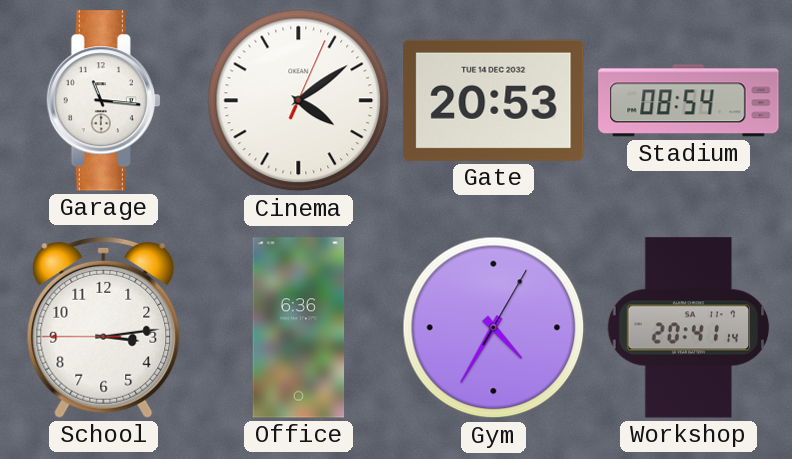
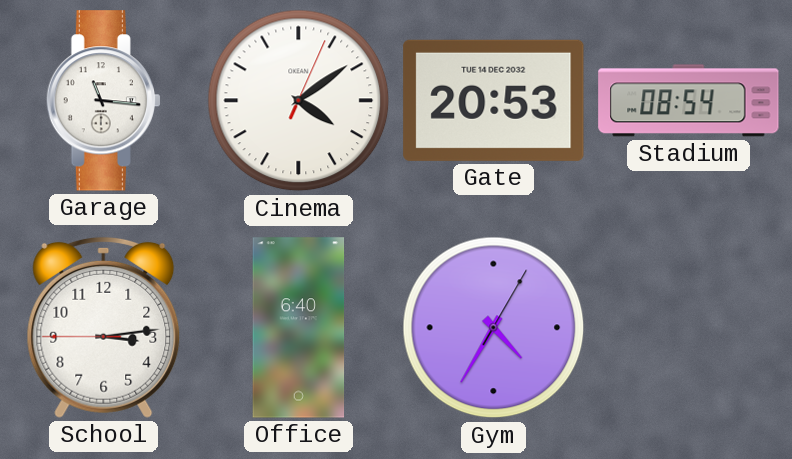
Office: 6:36 -> 6:40
Workshop: 20:41 -> none
